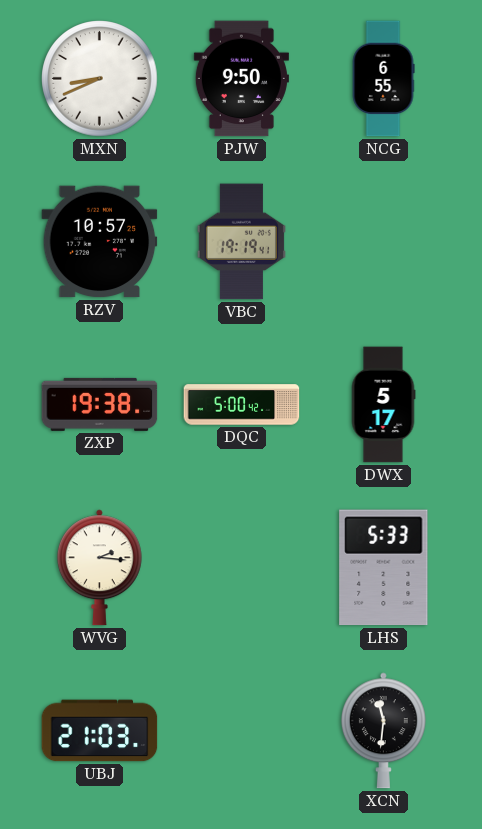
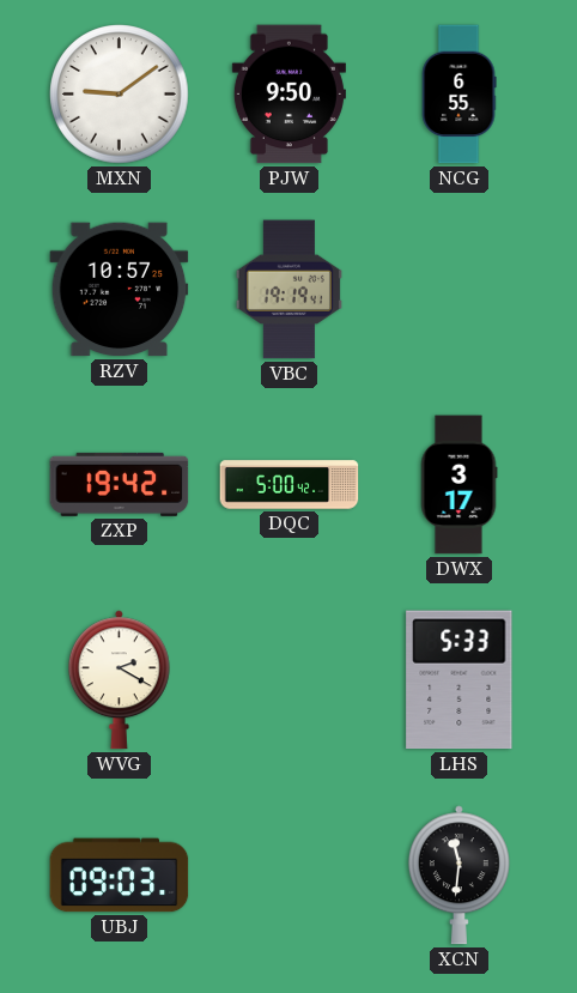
MXN: 8:41 -> 9:09
ZXP: 19:38 -> 19:42
DWX: 5:17 -> 3:17
WVG: 2:16 -> 2:20
UBJ: 21:03 -> 09:03
